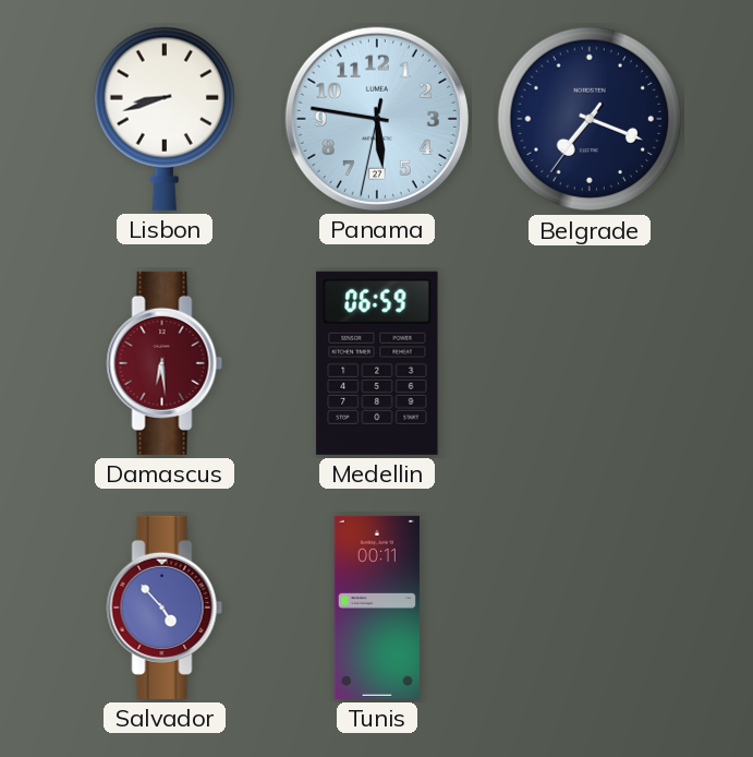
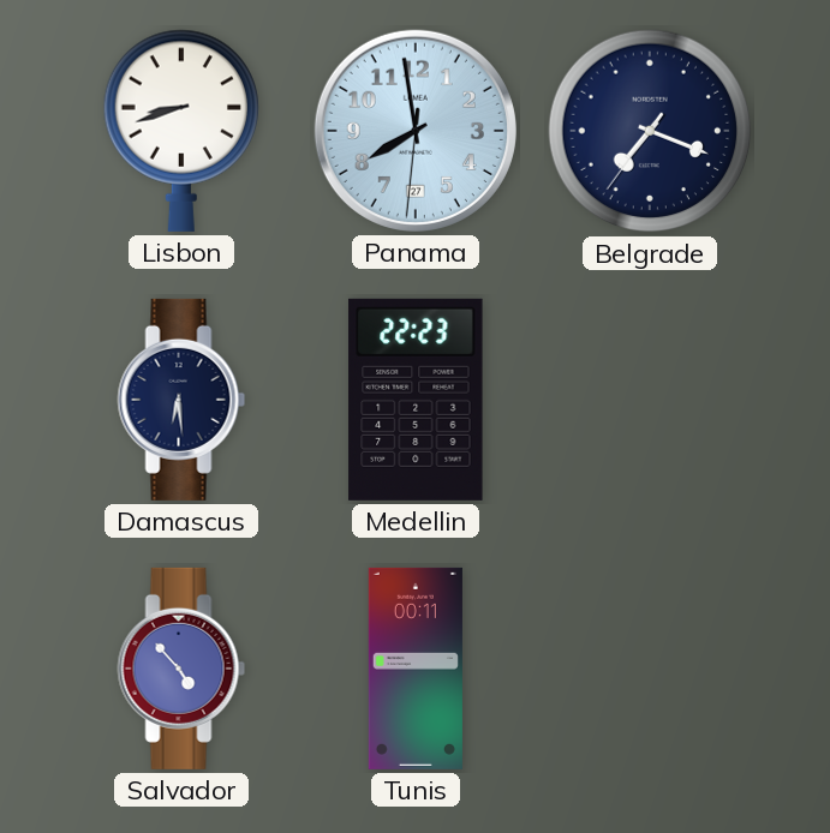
Panama: 5:46 -> 7:58
Damascus dial: burgundy -> navy
Medellin: 06:59 -> 22:23
